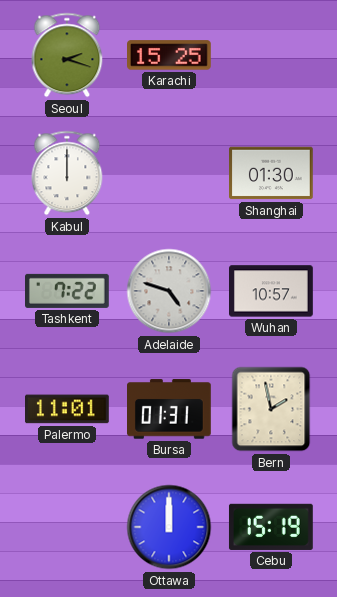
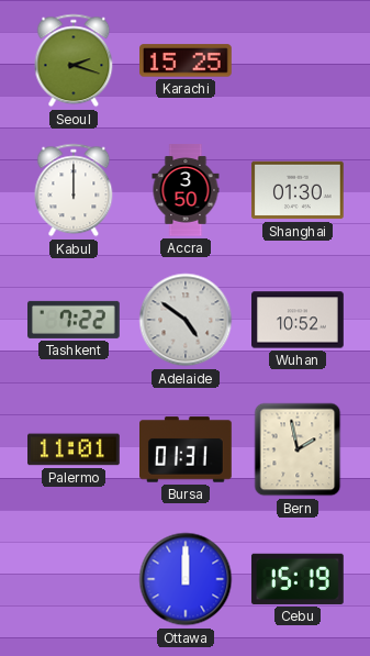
Accra: none -> 3:50
Adelaide: 4:48 -> 4:51
Wuhan: 10:57 -> 10:52
